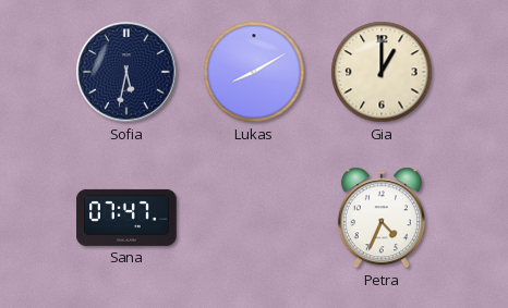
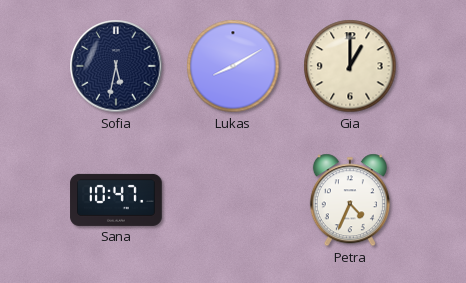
Sana: 07:47 -> 10:47
